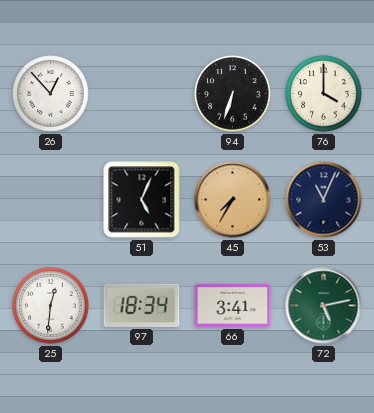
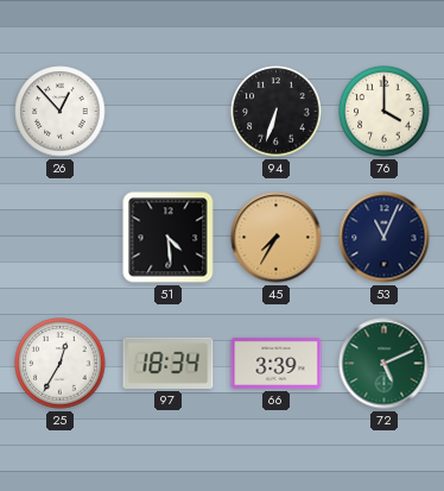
51: 5:04 -> 4:29
25: 12:31 -> 12:35
66: 3:41 -> 3:39
72: 5:13 -> 5:11
